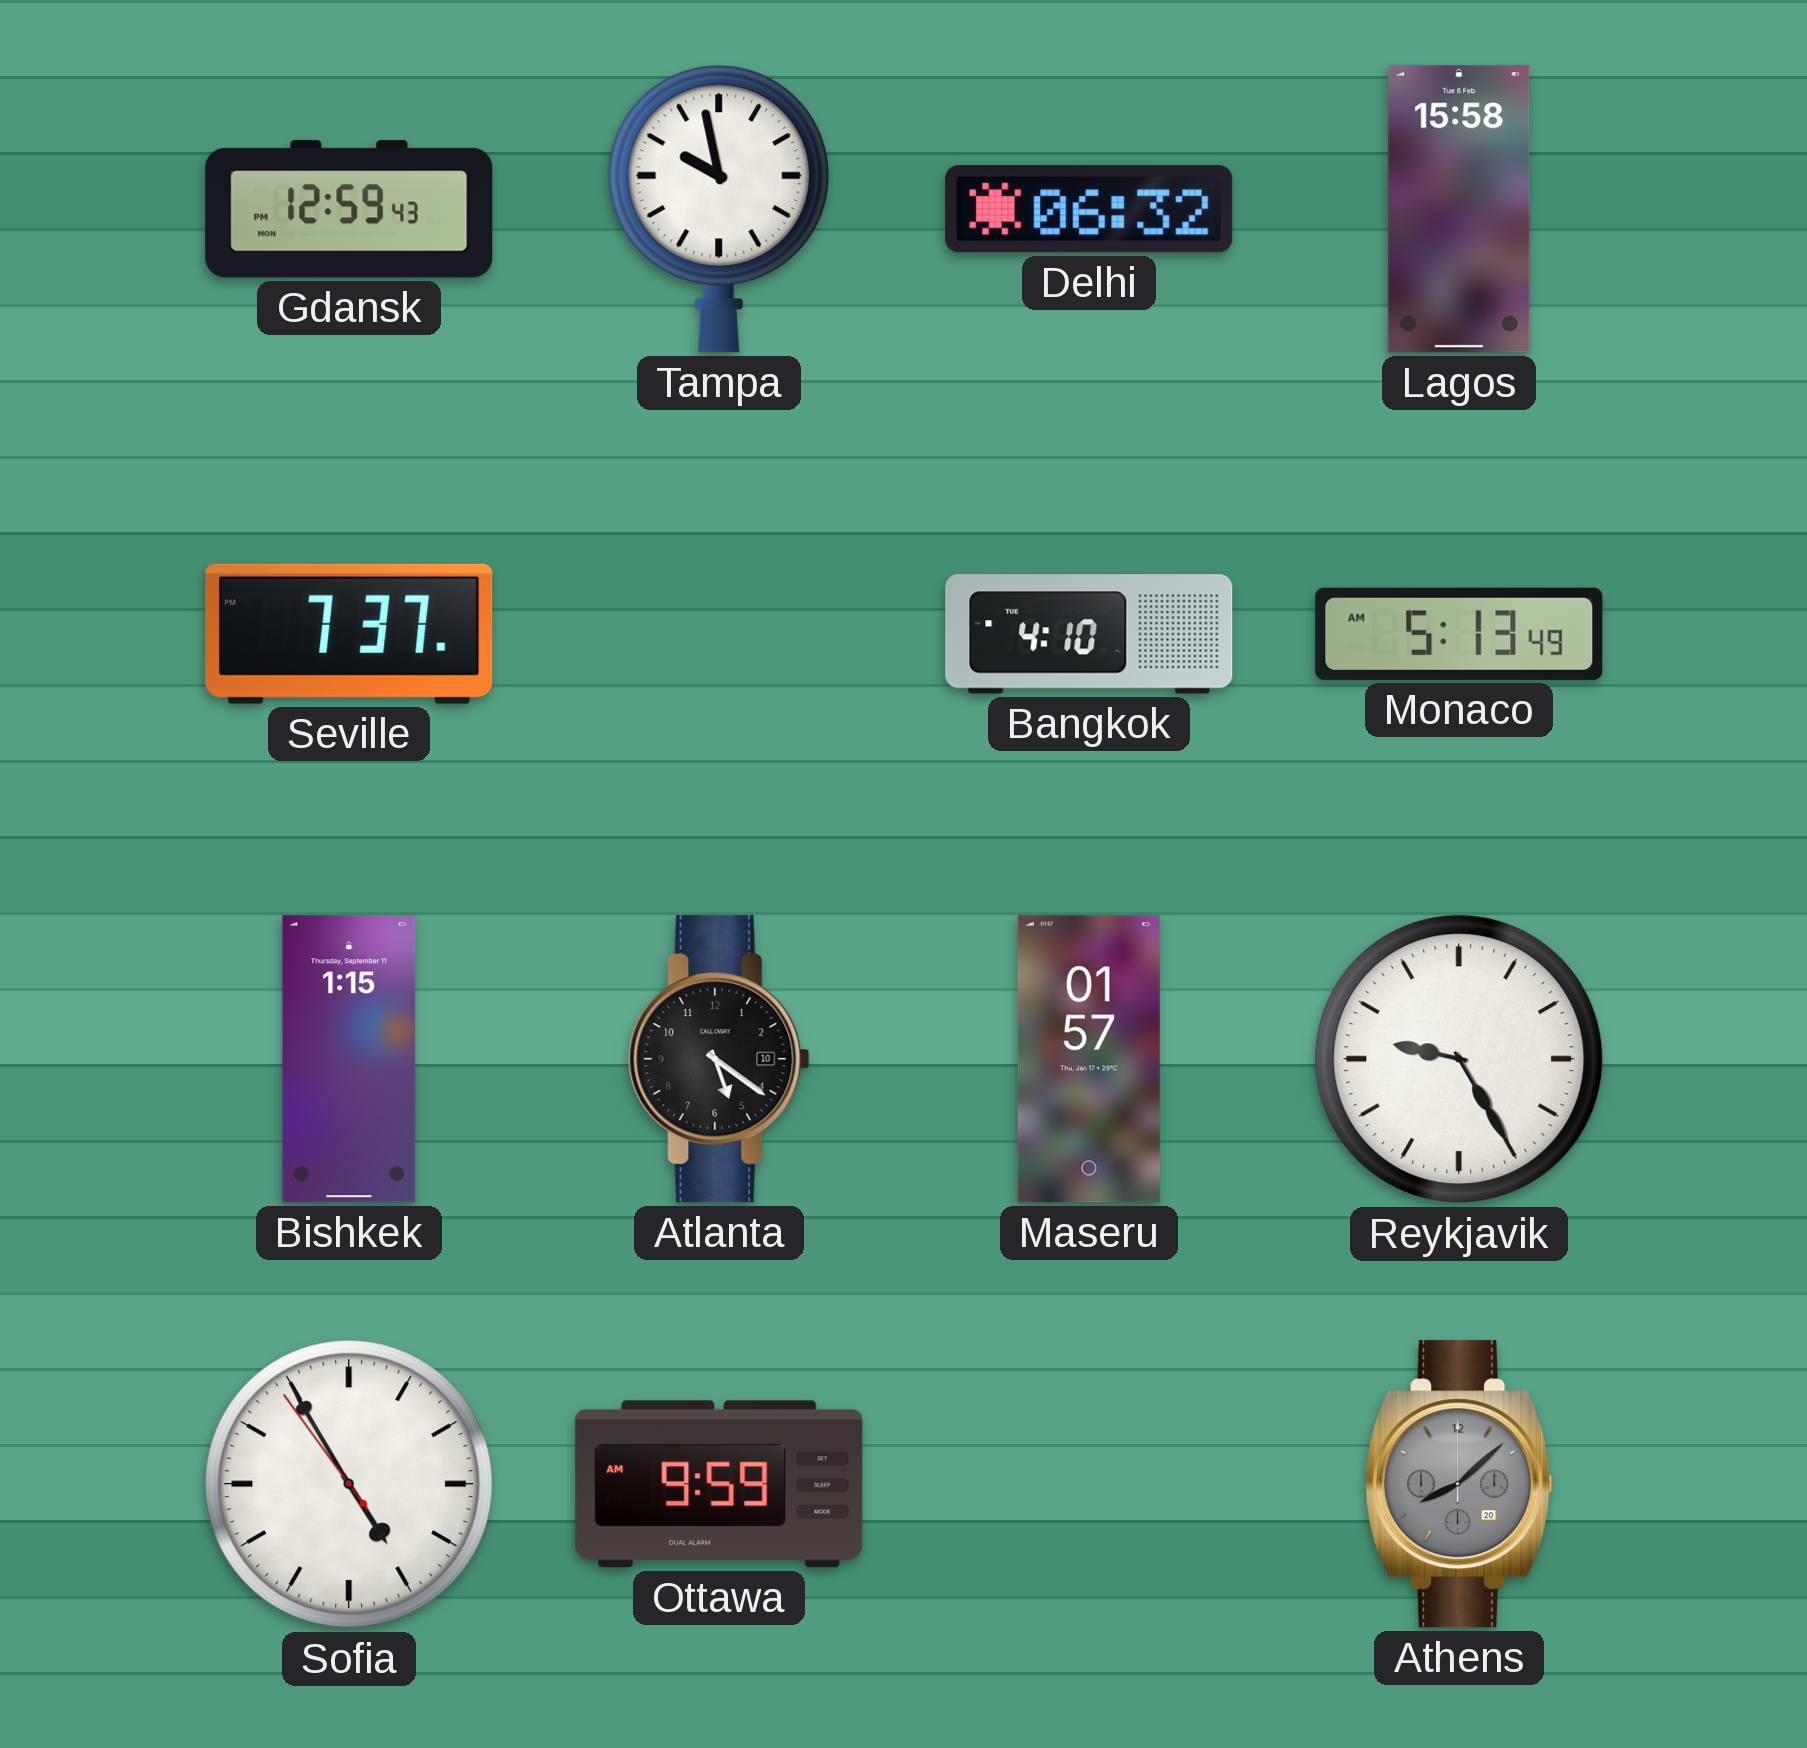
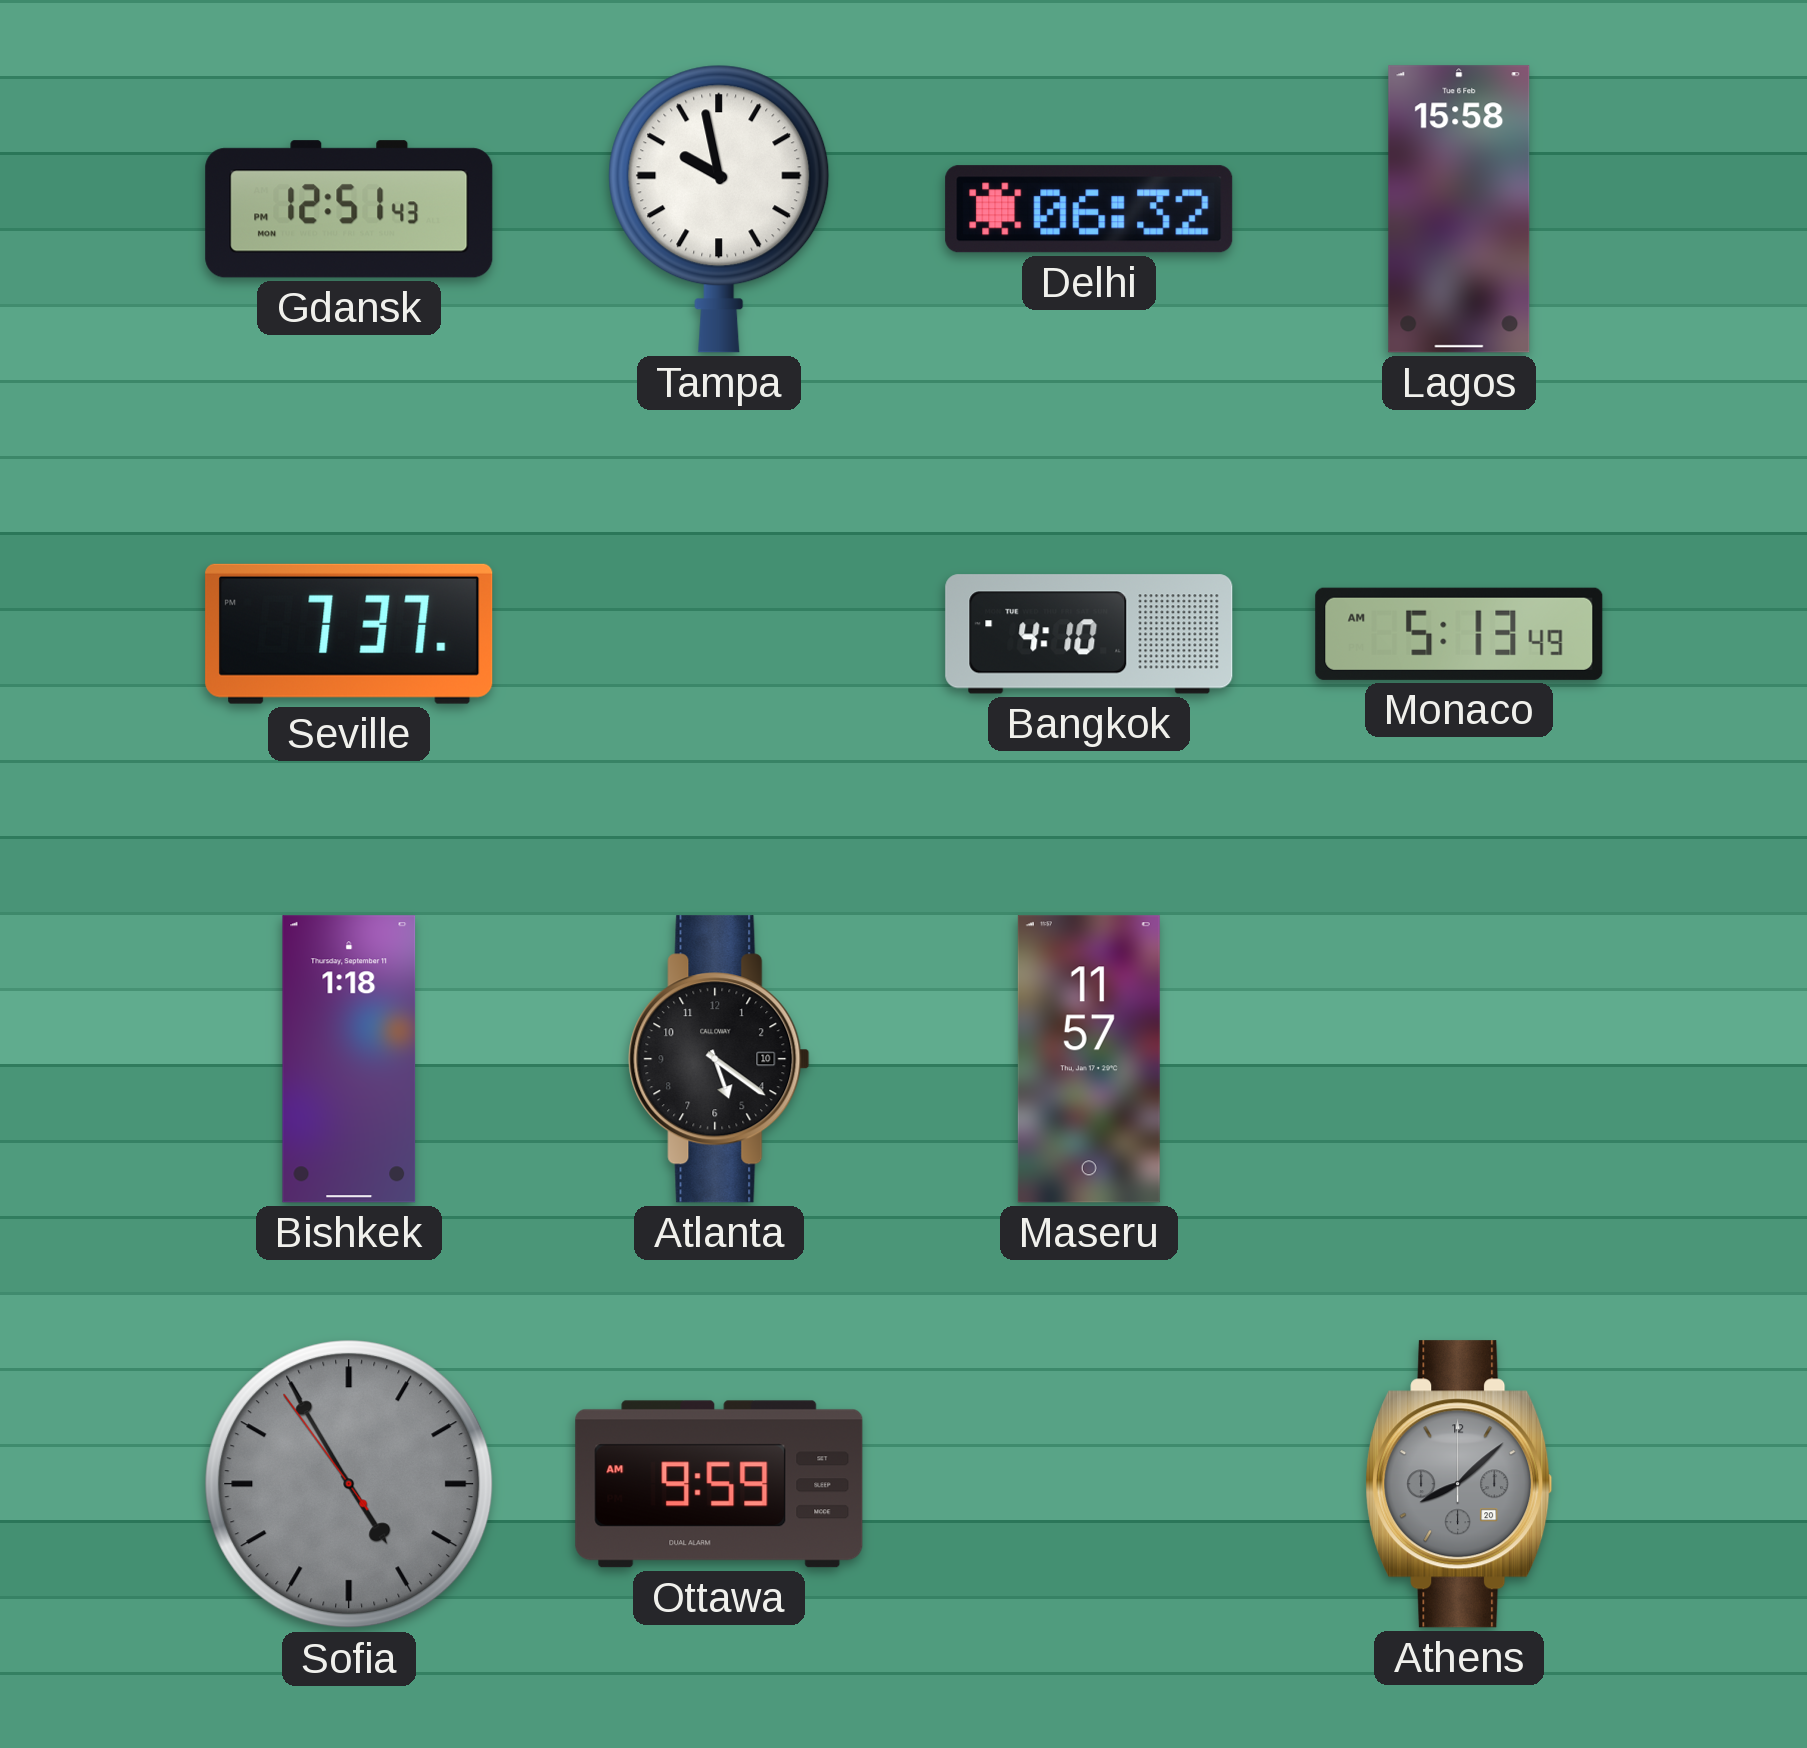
Gdansk: 12:59 -> 12:51
Bishkek: 1:15 -> 1:18
Maseru: 01:57 -> 11:57
Reykjavik: 9:25 -> none
Sofia dial: white -> grey
